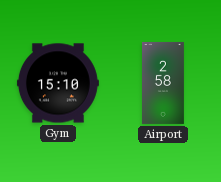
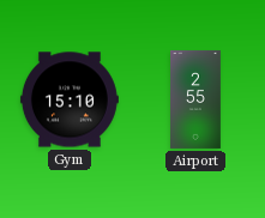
Airport: 2:58 -> 2:55
